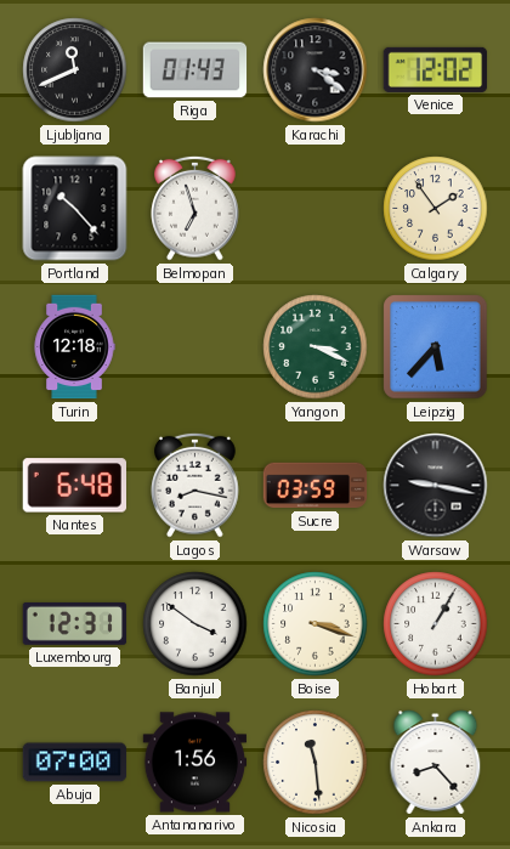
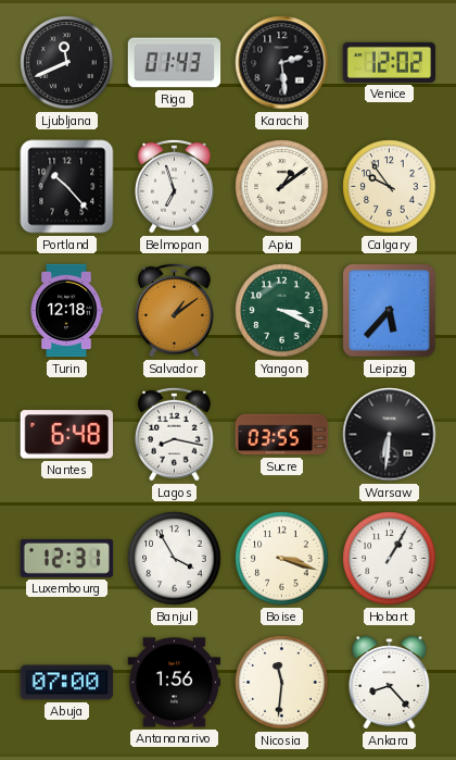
Karachi: 3:21 -> 2:29
Apia: none -> 1:09
Calgary: 1:54 -> 9:54
Salvador: none -> 1:09
Sucre: 03:59 -> 03:55
Warsaw: 9:17 -> 6:31
Banjul: 3:51 -> 3:55
Nicosia: 11:29 -> 11:31
